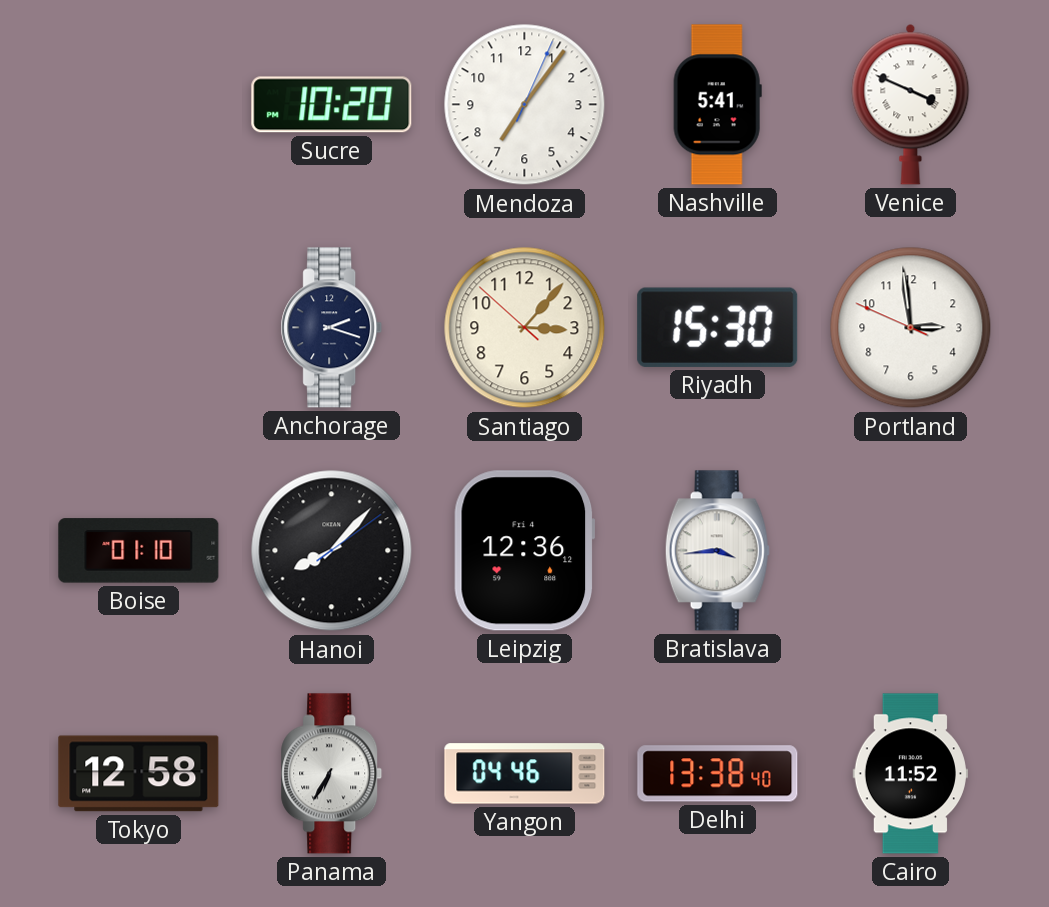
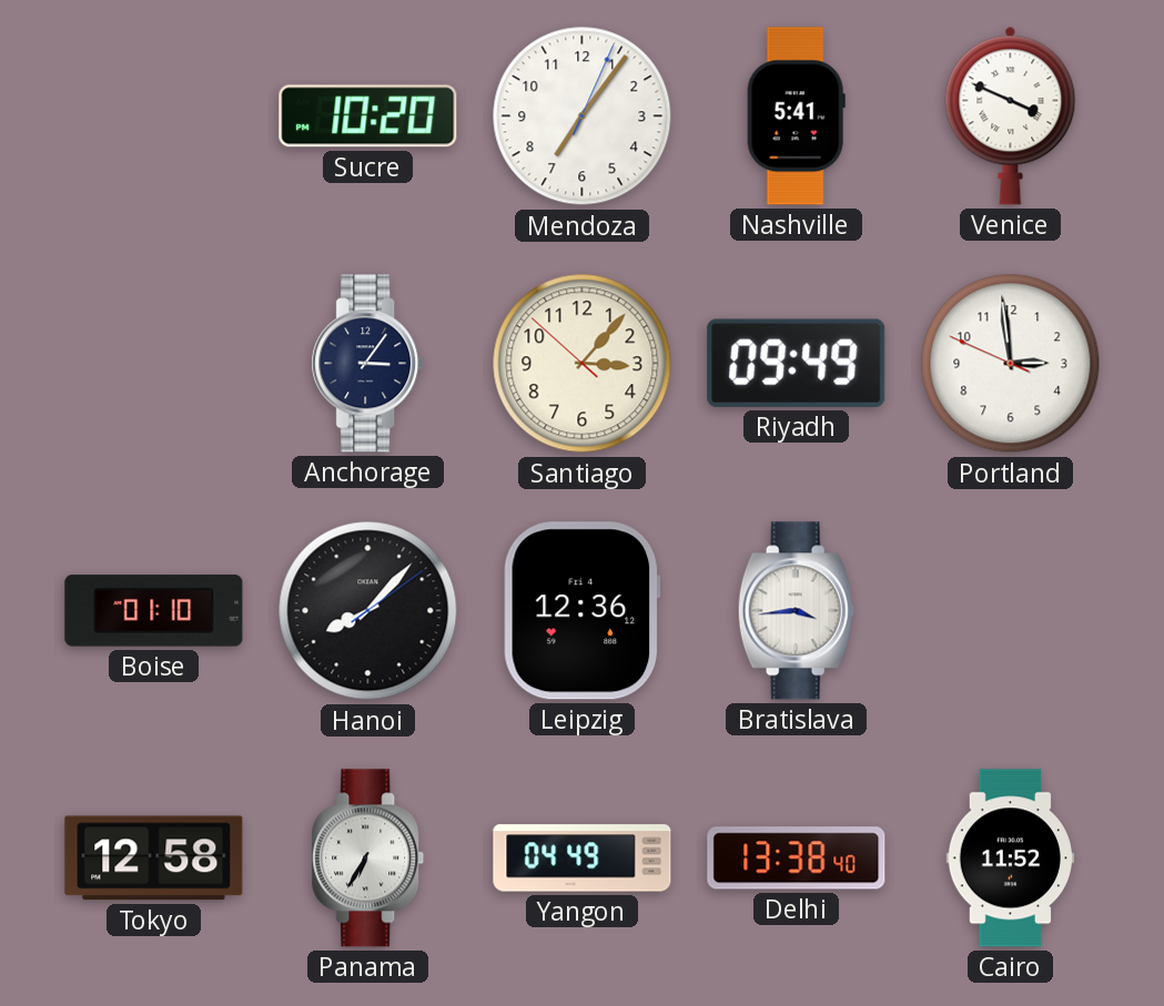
Anchorage: 2:18 -> 3:06
Riyadh: 15:30 -> 09:49
Yangon: 04:46 -> 04:49
